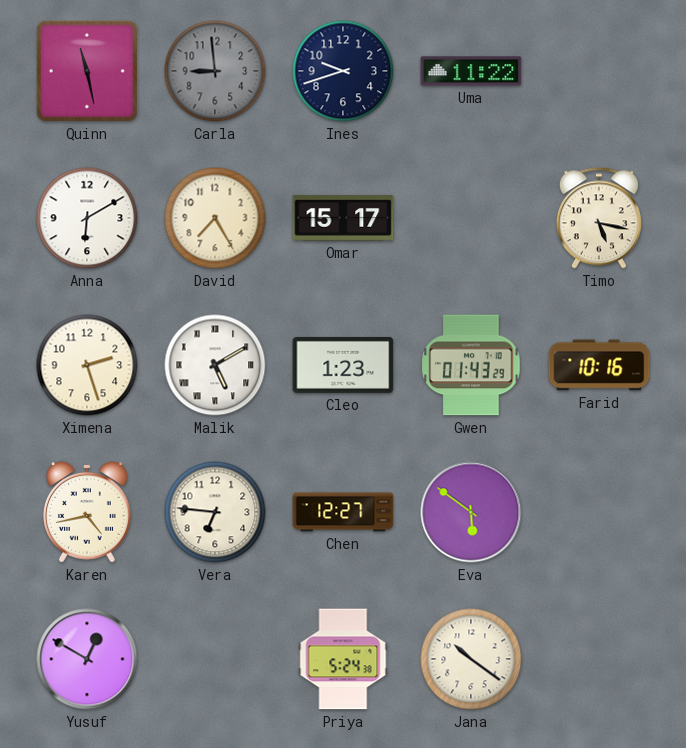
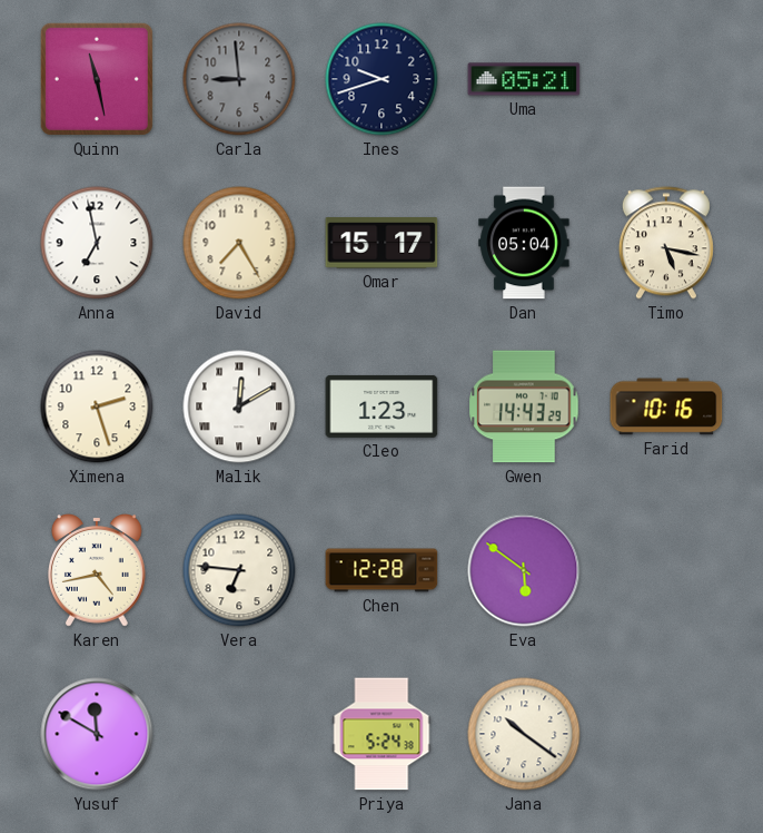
Uma: 11:22 -> 05:21
Anna: 6:10 -> 6:58
Dan: none -> 05:04
Malik: 5:10 -> 12:10
Gwen: 01:43 -> 14:43
Chen: 12:27 -> 12:28
Yusuf: 12:50 -> 11:50
